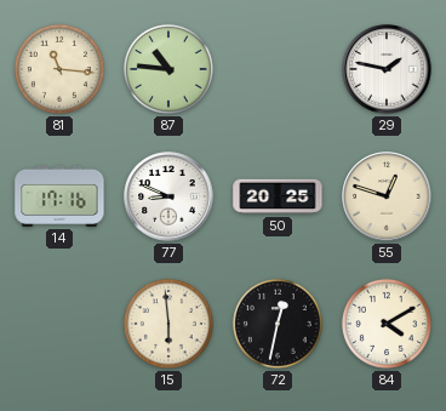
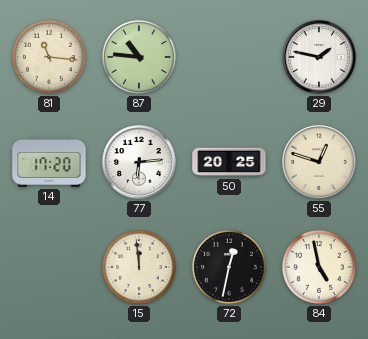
14: 17:16 -> 17:20
77: 8:49 -> 6:14
15: 5:59 -> 11:59
84: 4:10 -> 4:58
